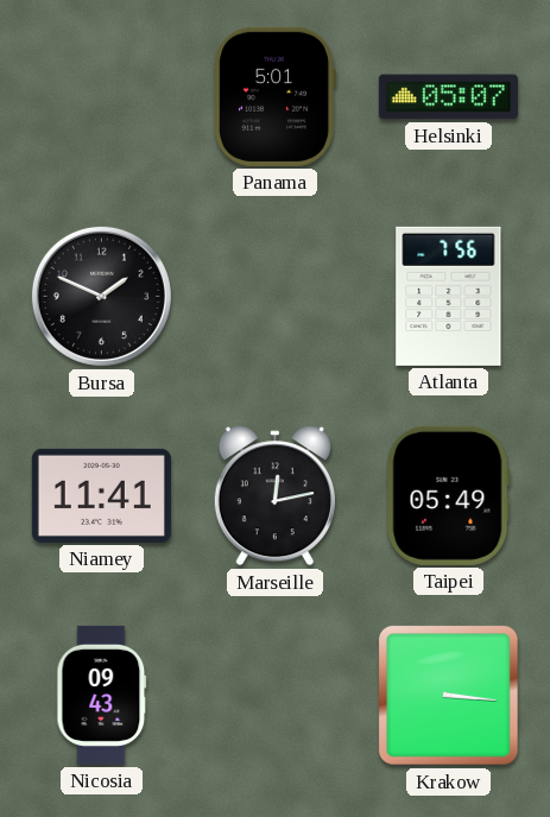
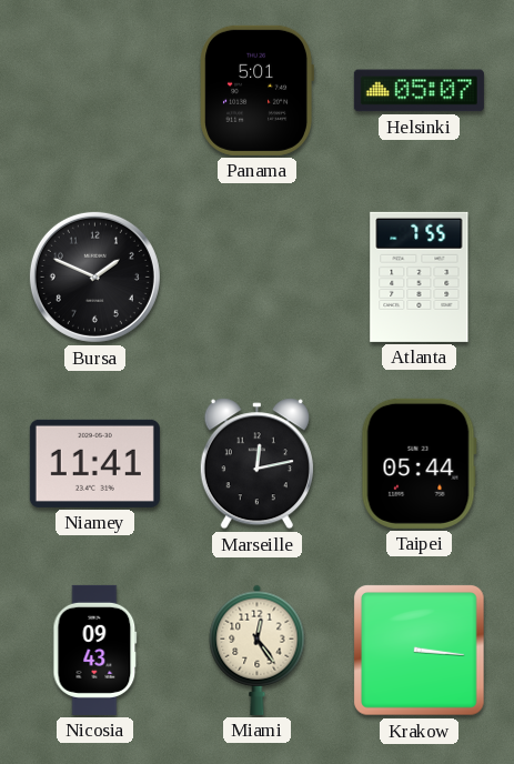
Atlanta: 7:56 -> 7:55
Taipei: 05:49 -> 05:44
Miami: none -> 12:24
